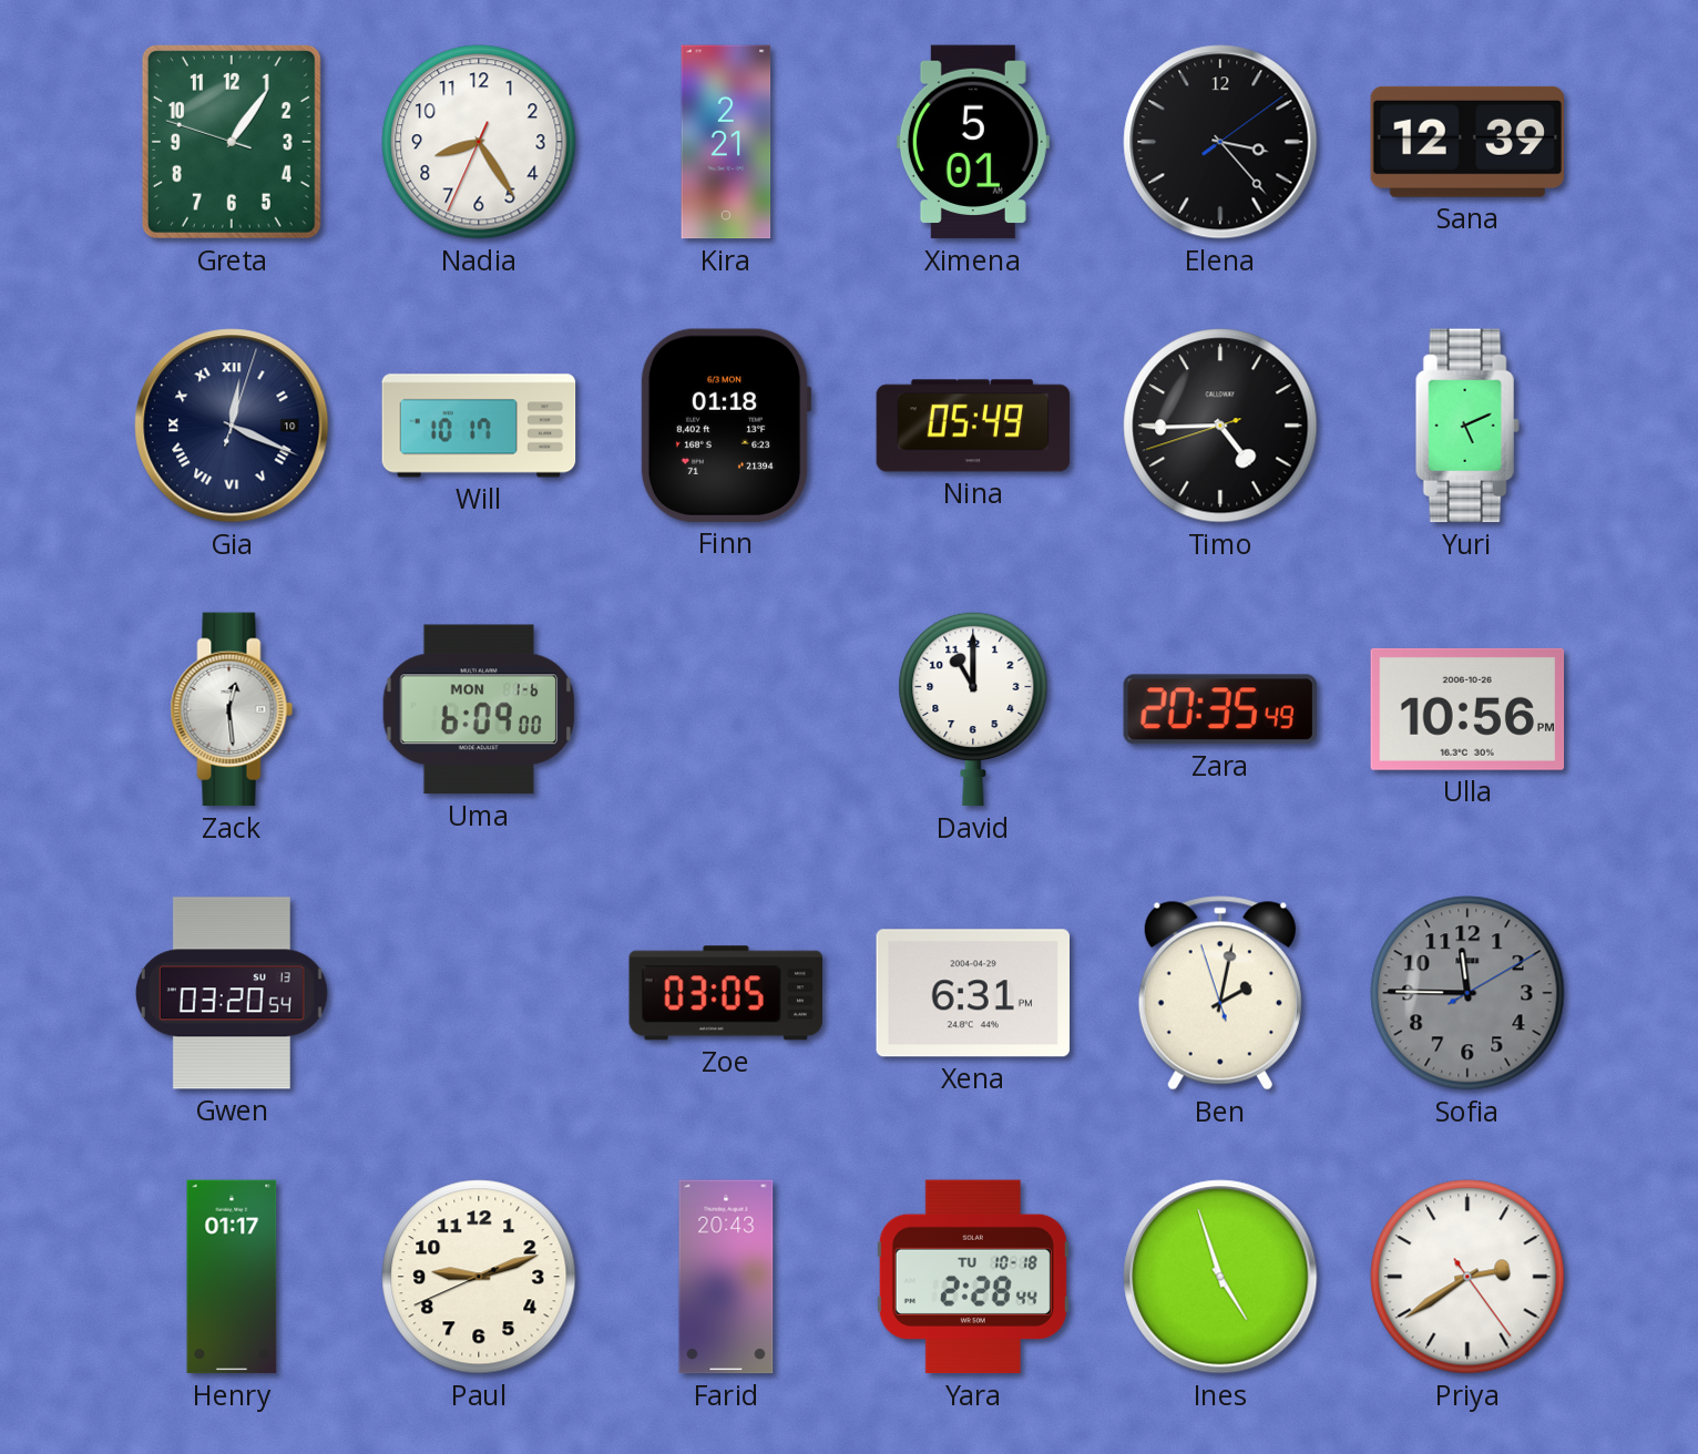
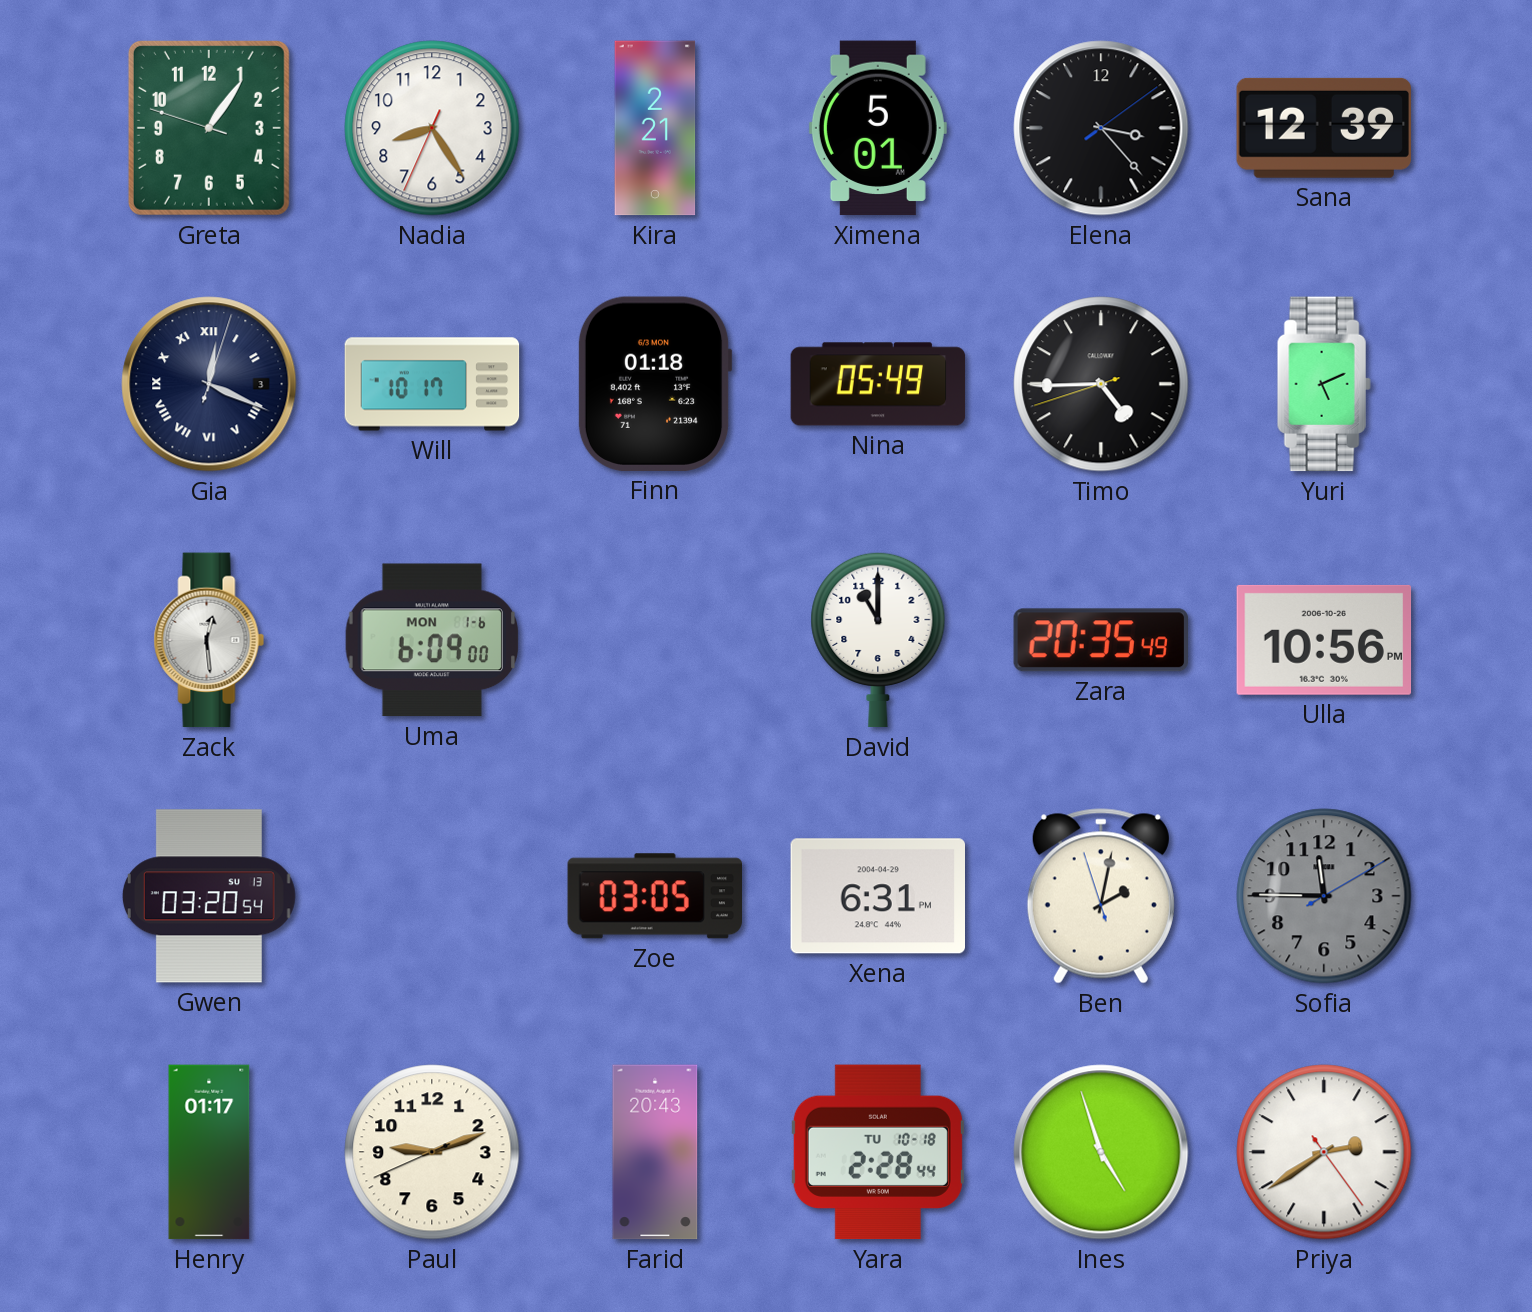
Gia date: 10 -> 3
